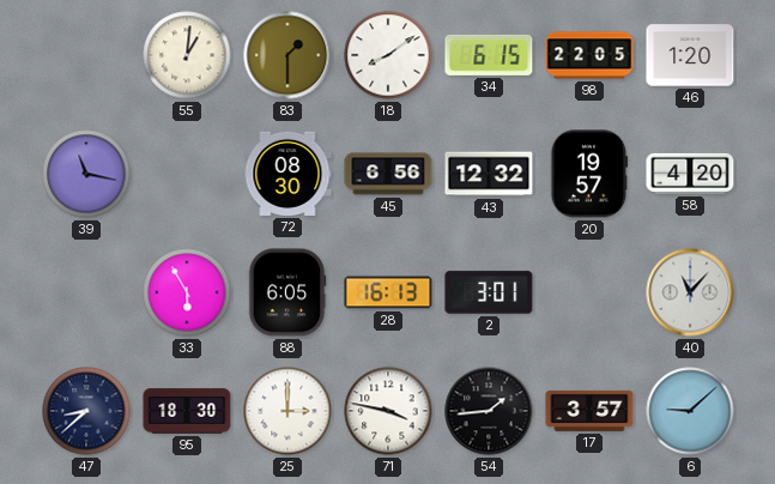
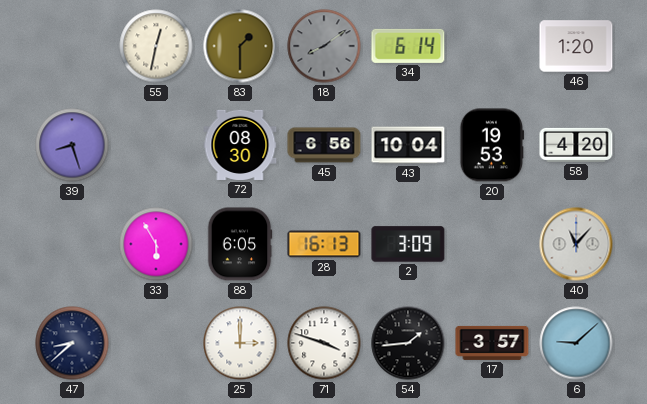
55: 1:01 -> 12:32
18 dial: white -> grey
34: 6:15 -> 6:14
98: 22:05 -> none
39: 11:17 -> 8:27
43: 12:32 -> 10:04
20: 19:57 -> 19:53
2: 3:01 -> 3:09
95: 18:30 -> none
71: 3:47 -> 3:48
